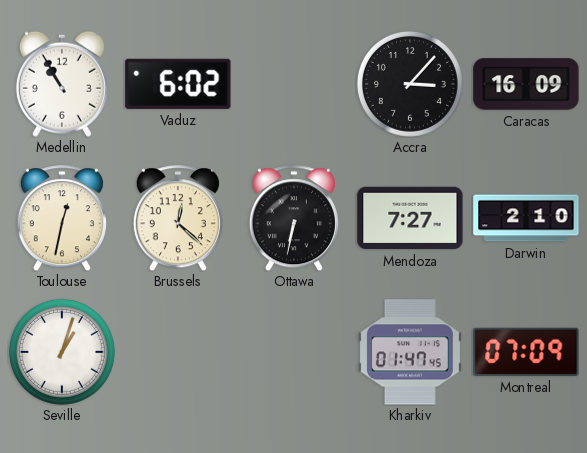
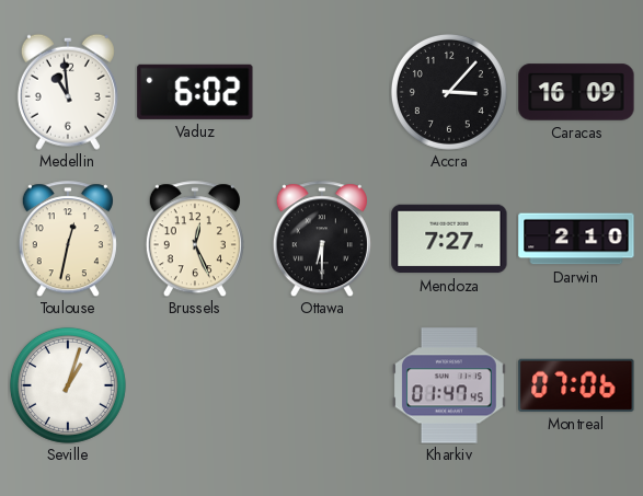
Medellin: 10:55 -> 10:59
Brussels: 12:22 -> 12:26
Ottawa: 6:32 -> 6:30
Montreal: 07:09 -> 07:06
